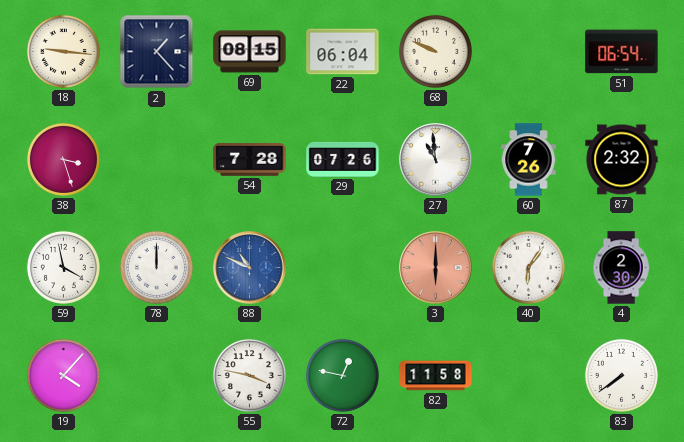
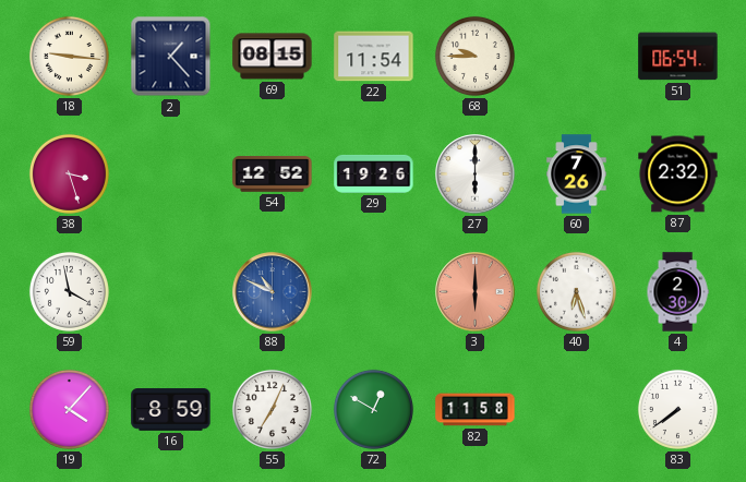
22: 06:04 -> 11:54
68: 9:49 -> 9:45
54: 7:28 -> 12:52
29: 07:26 -> 19:26
27: 10:59 -> 6:00
78: 12:00 -> none
40: 6:06 -> 6:27
16: none -> 8:59
55: 3:47 -> 7:04
72: 12:47 -> 12:50
